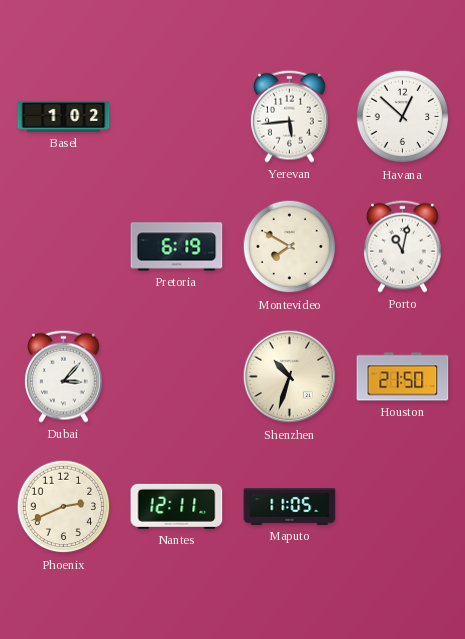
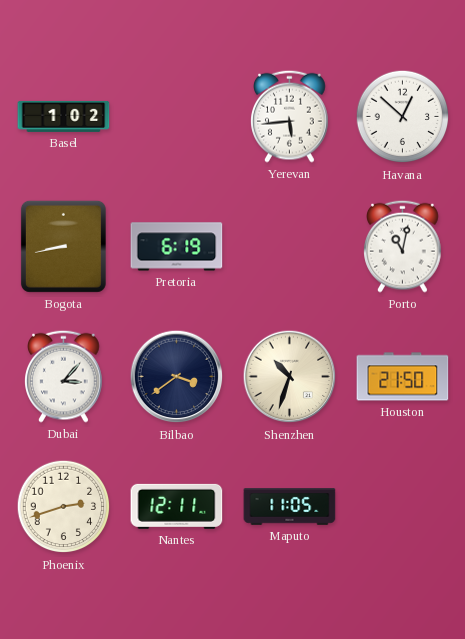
Bogota: none -> 8:43
Montevideo: 7:50 -> none
Bilbao: none -> 3:39
Phoenix: 2:41 -> 2:42
